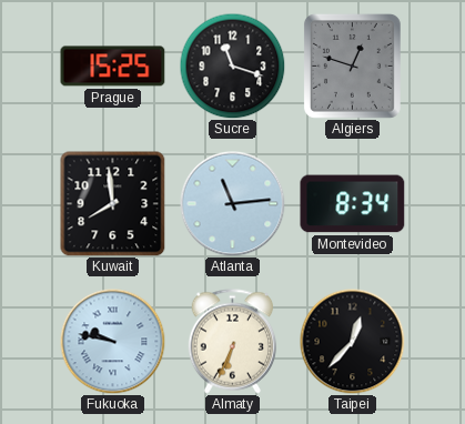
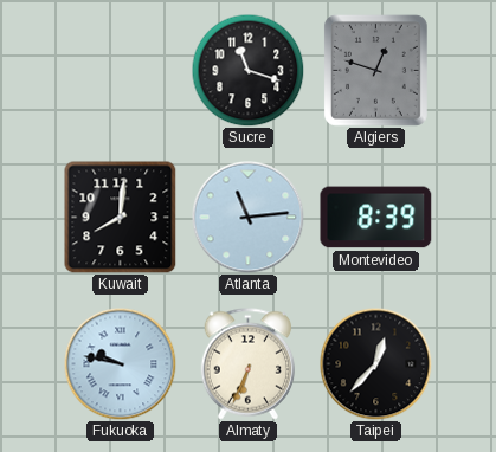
Prague: 15:25 -> none
Kuwait: 7:59 -> 8:01
Montevideo: 8:34 -> 8:39
